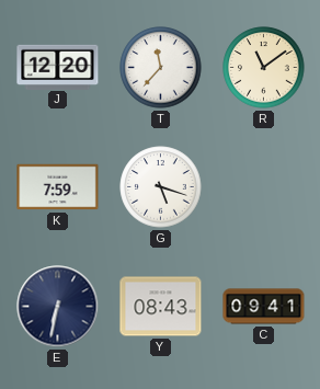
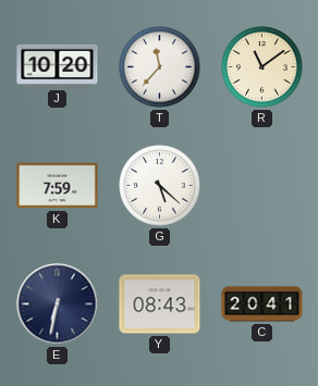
J: 12:20 -> 10:20
G: 5:18 -> 5:22
C: 09:41 -> 20:41
